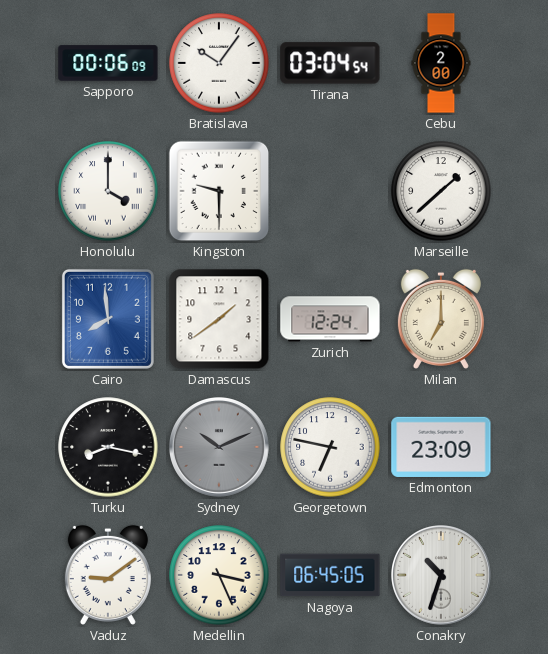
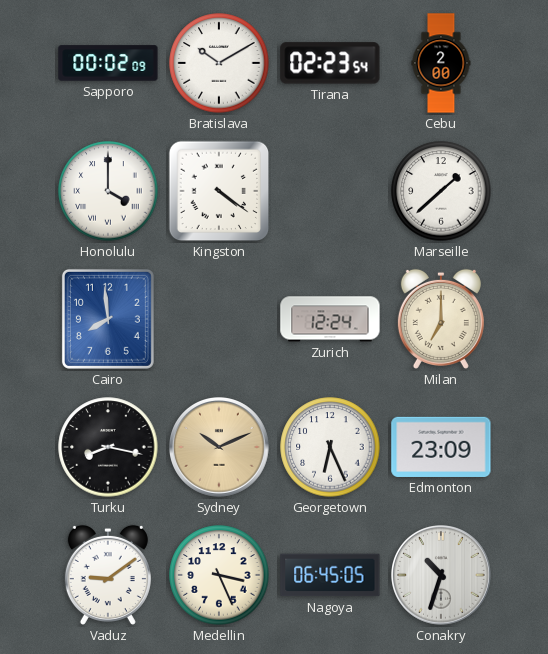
Sapporo: 00:06 -> 00:02
Bratislava: 10:06 -> 10:10
Tirana: 03:04 -> 02:23
Kingston: 9:30 -> 4:21
Damascus: 1:39 -> none
Sydney dial: grey -> champagne
Georgetown: 6:47 -> 6:26
